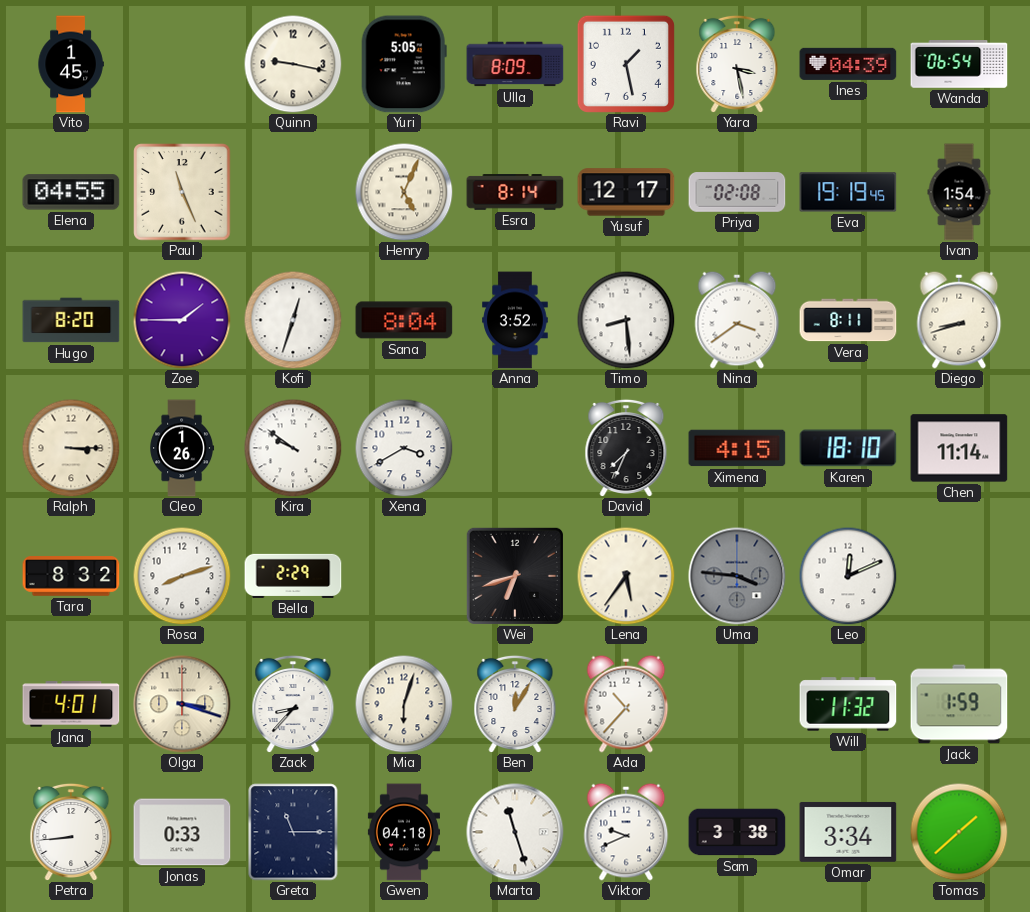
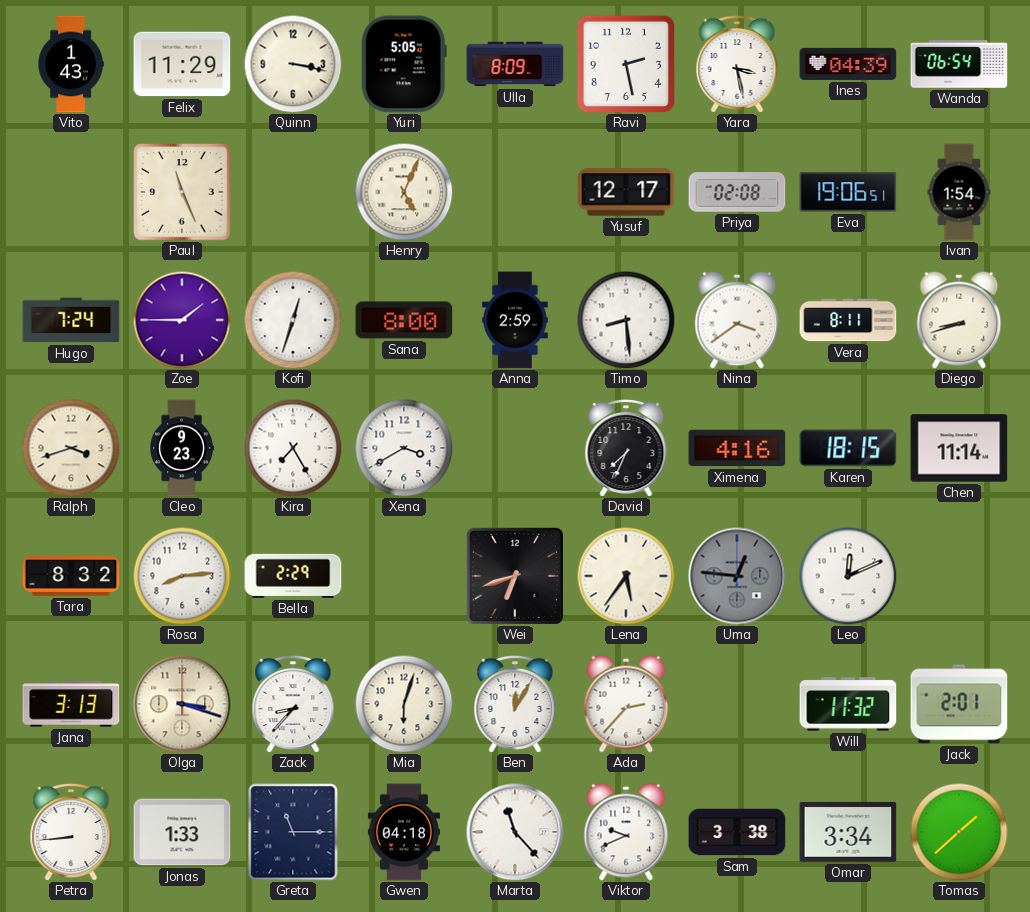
Vito: 1:45 -> 1:43
Felix: none -> 11:29
Quinn: 9:17 -> 3:17
Ravi: 1:28 -> 2:28
Elena: 04:55 -> none
Esra: 8:14 -> none
Eva: 19:19 -> 19:06
Hugo: 8:20 -> 7:24
Sana: 8:04 -> 8:00
Anna: 3:52 -> 2:59
Ralph: 3:15 -> 3:42
Cleo: 1:26 -> 9:23
Kira: 9:51 -> 7:25
Ximena: 4:15 -> 4:16
Karen: 18:10 -> 18:15
Rosa: 8:12 -> 8:14
Uma: 3:46 -> 12:46
Jana: 4:01 -> 3:13
Ada: 10:37 -> 2:37
Jack: 1:59 -> 2:01
Jonas: 0:33 -> 1:33
Marta: 11:27 -> 11:23
